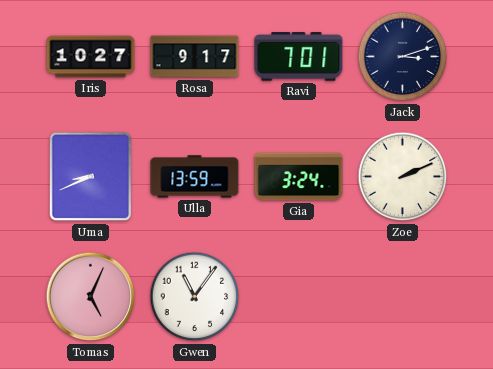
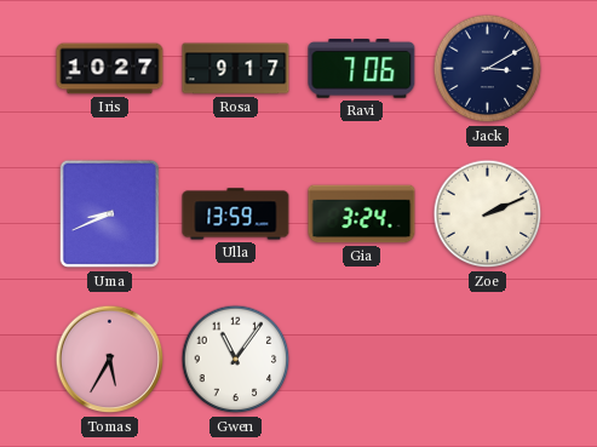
Ravi: 7:01 -> 7:06
Jack: 3:12 -> 3:10
Tomas: 5:04 -> 5:35
